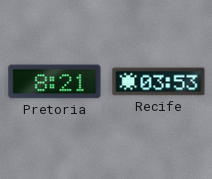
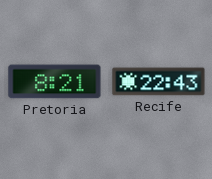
Recife: 03:53 -> 22:43
